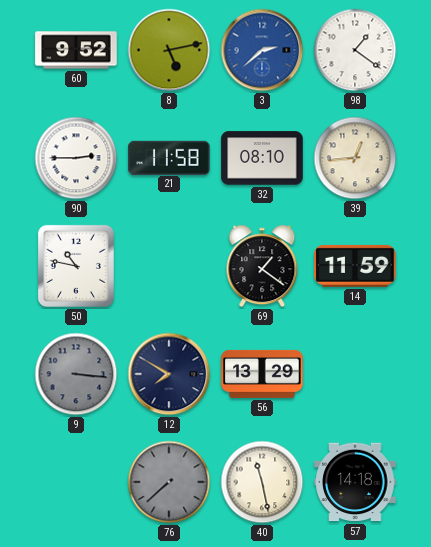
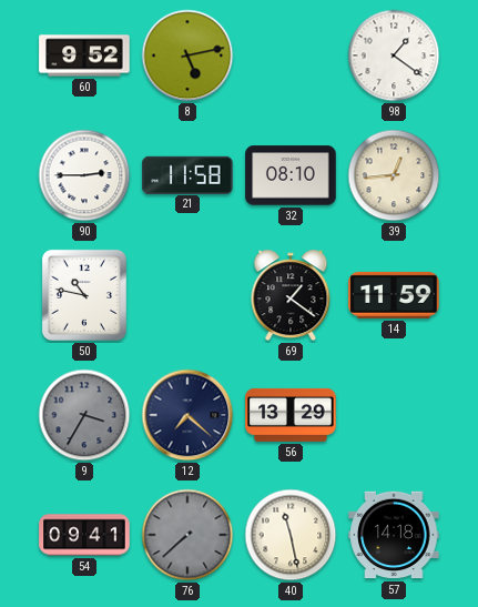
3: 2:38 -> none
9: 3:16 -> 3:35
12: 7:50 -> 7:22
54: none -> 09:41
